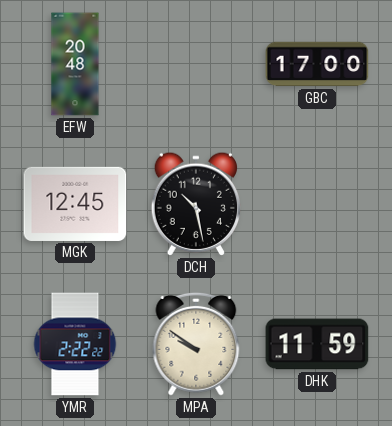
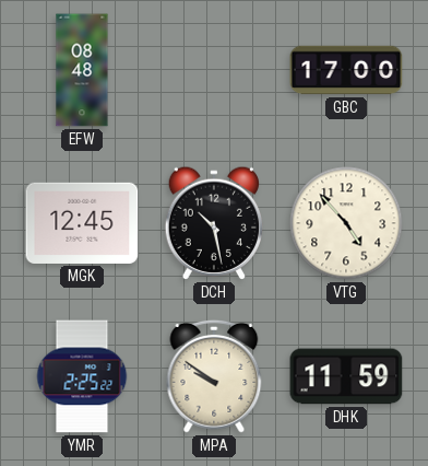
EFW: 20:48 -> 08:48
VTG: none -> 4:53
YMR: 2:22 -> 2:25
